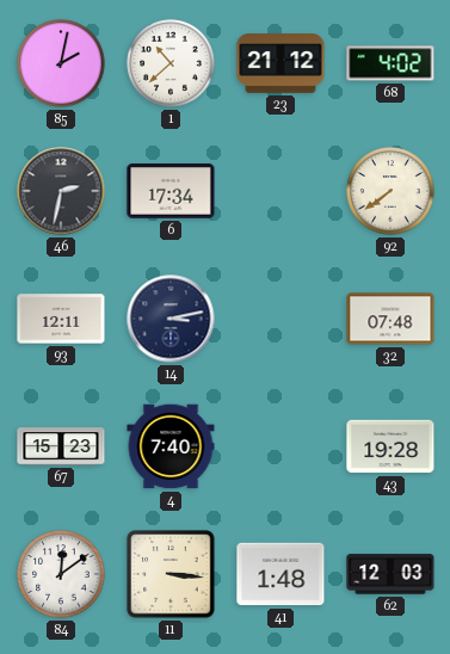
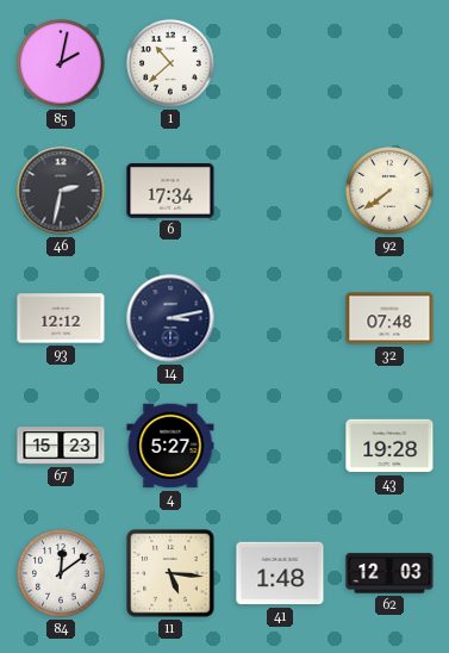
23: 21:12 -> none
68: 4:02 -> none
93: 12:11 -> 12:12
4: 7:40 -> 5:27
11: 3:16 -> 5:16
